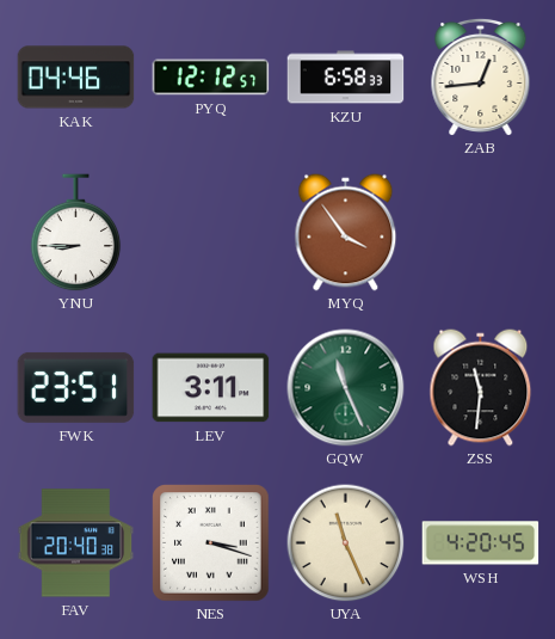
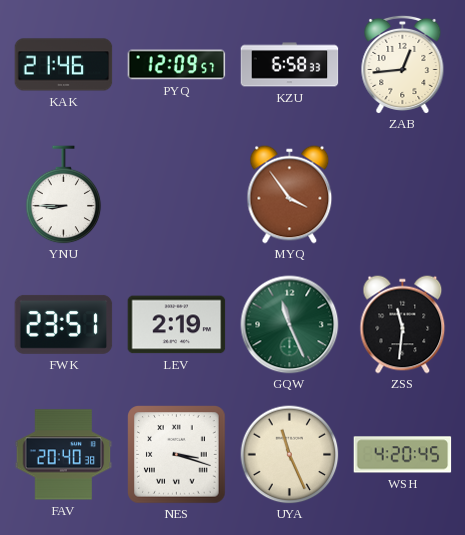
KAK: 04:46 -> 21:46
PYQ: 12:12 -> 12:09
LEV: 3:11 -> 2:19
